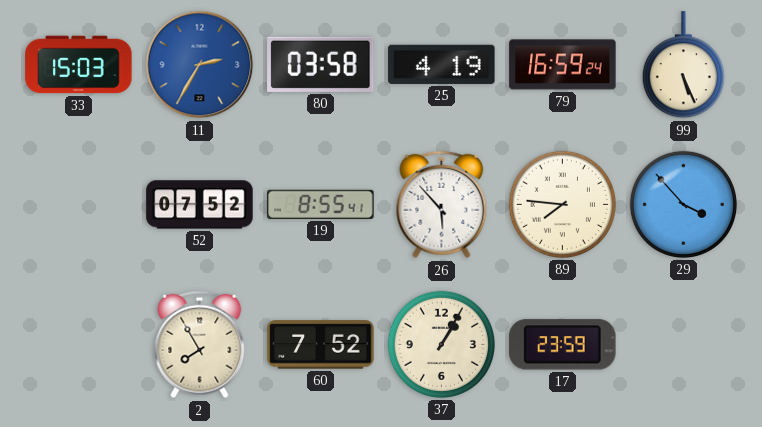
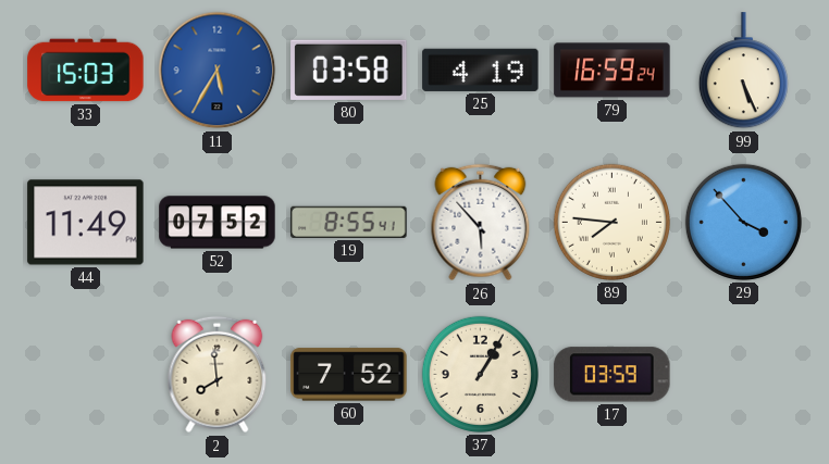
11: 2:35 -> 5:35
44: none -> 11:49
2: 7:55 -> 7:59
17: 23:59 -> 03:59
